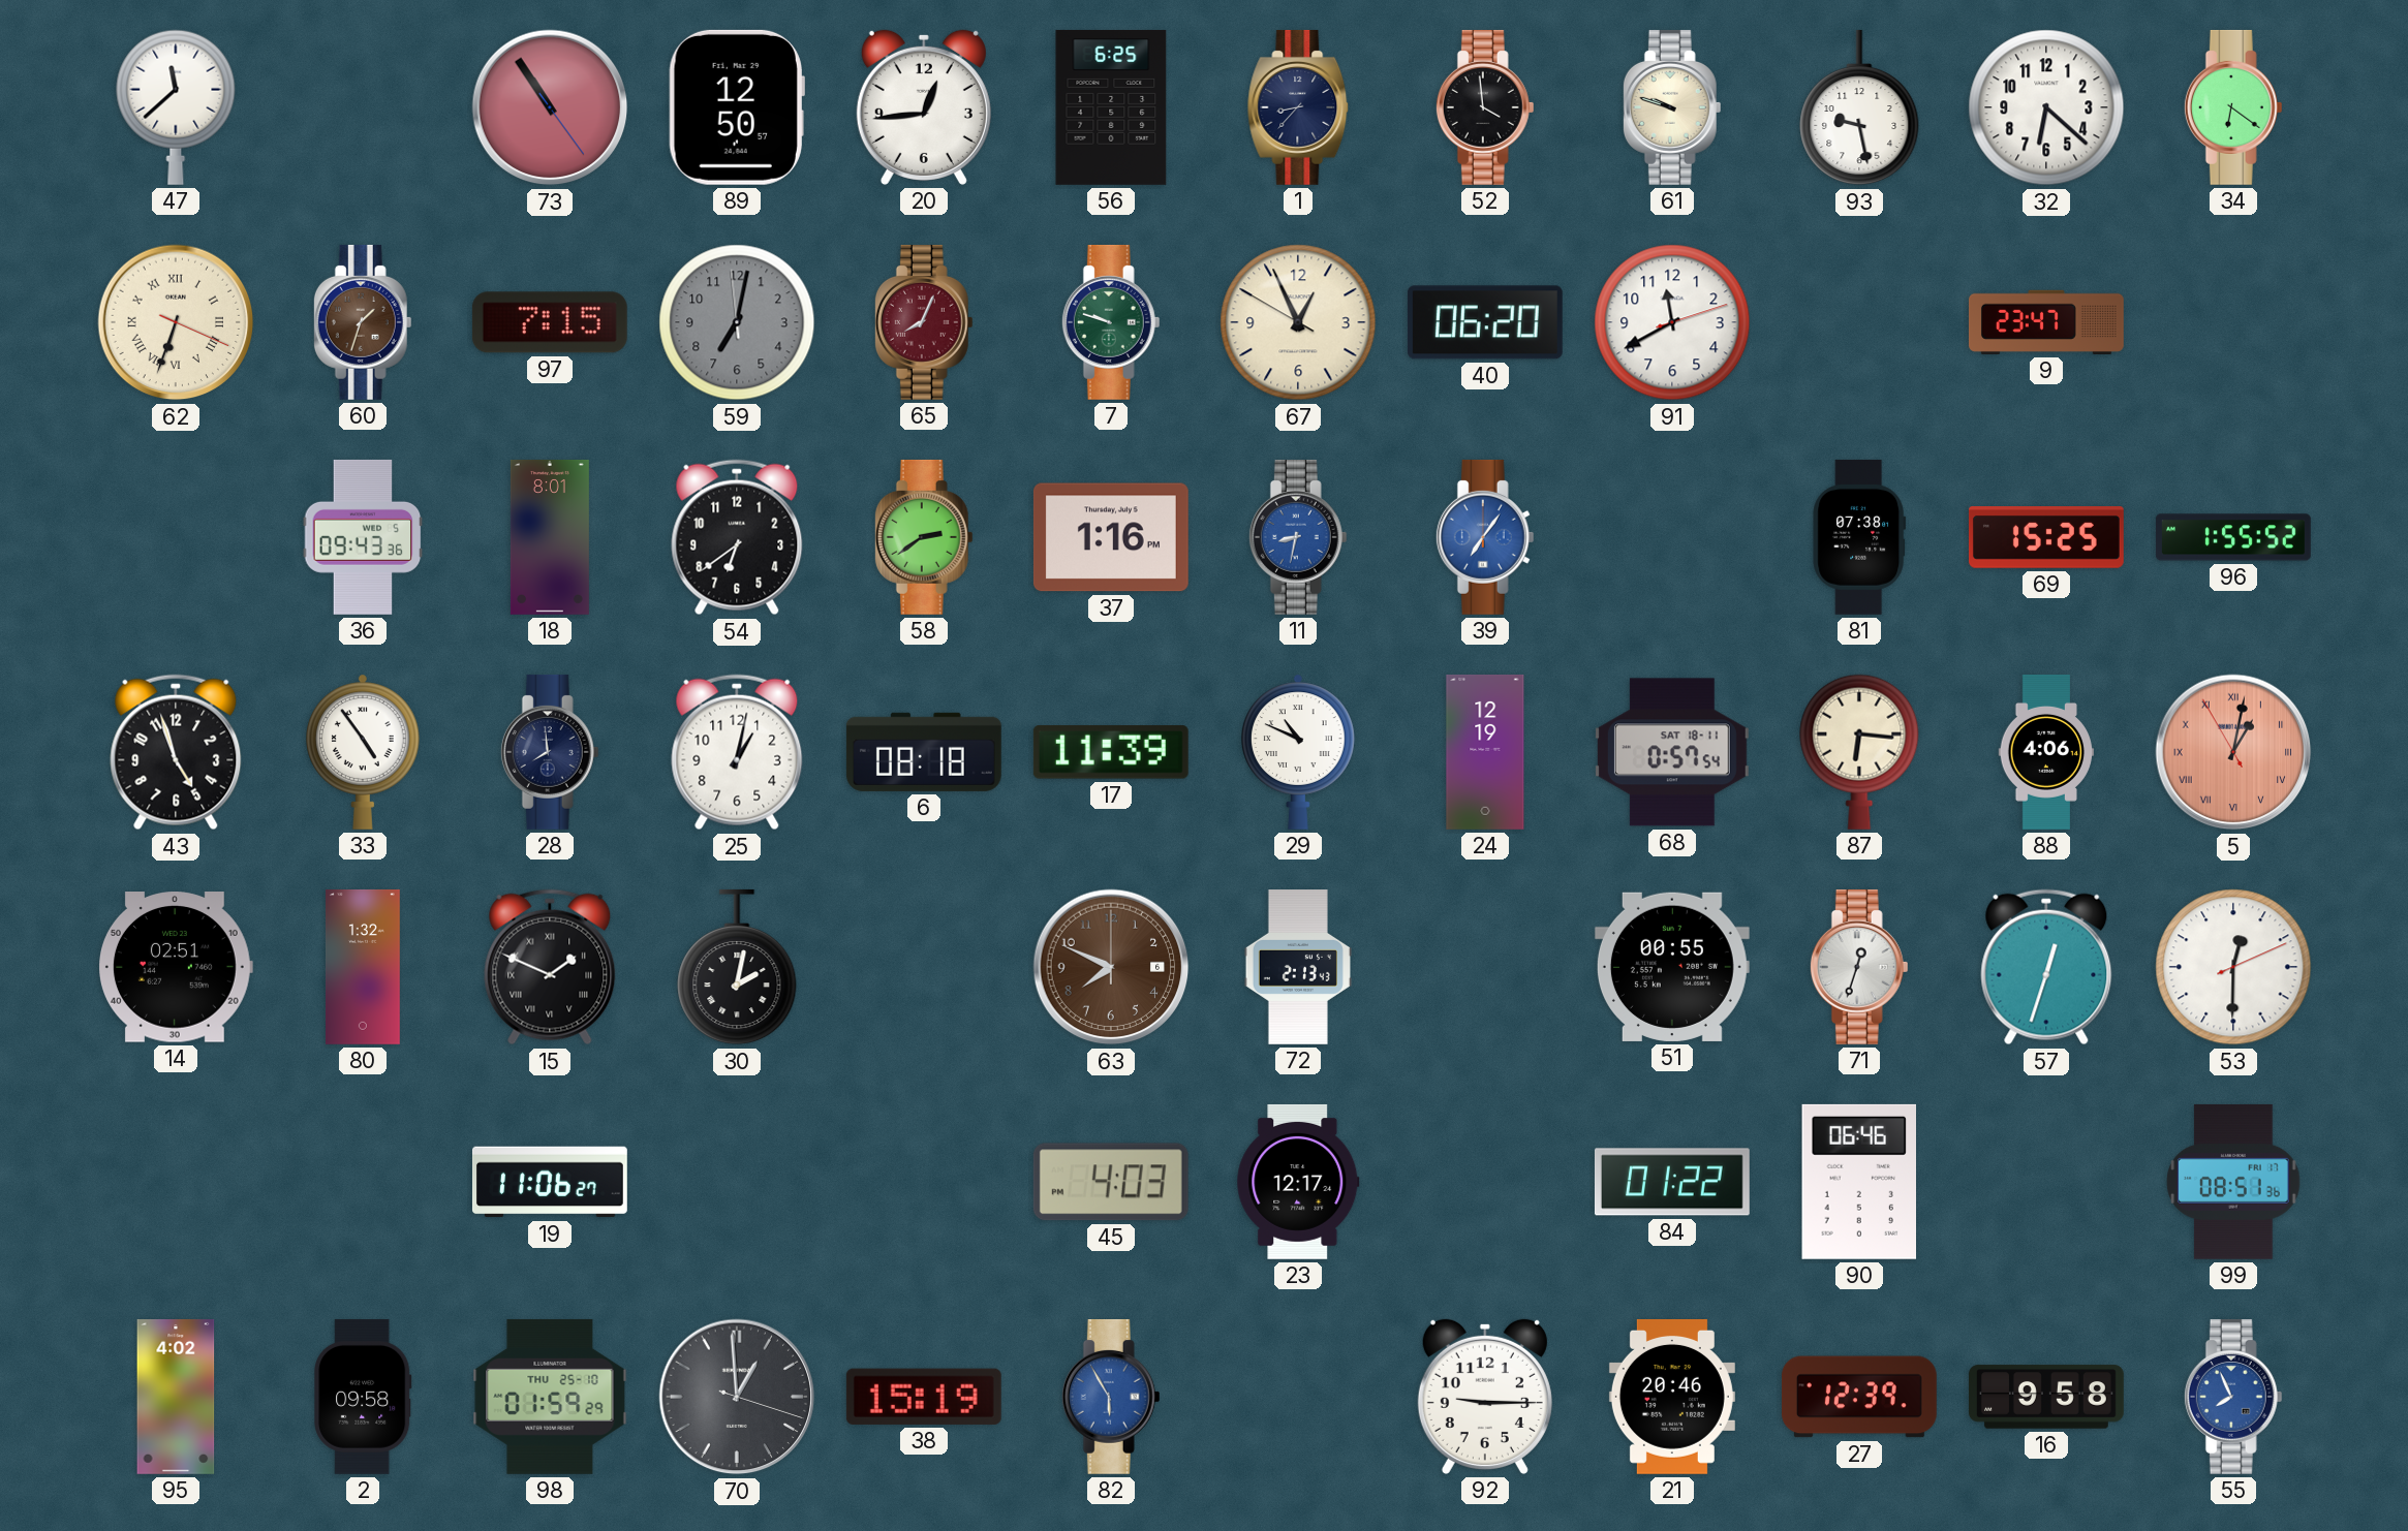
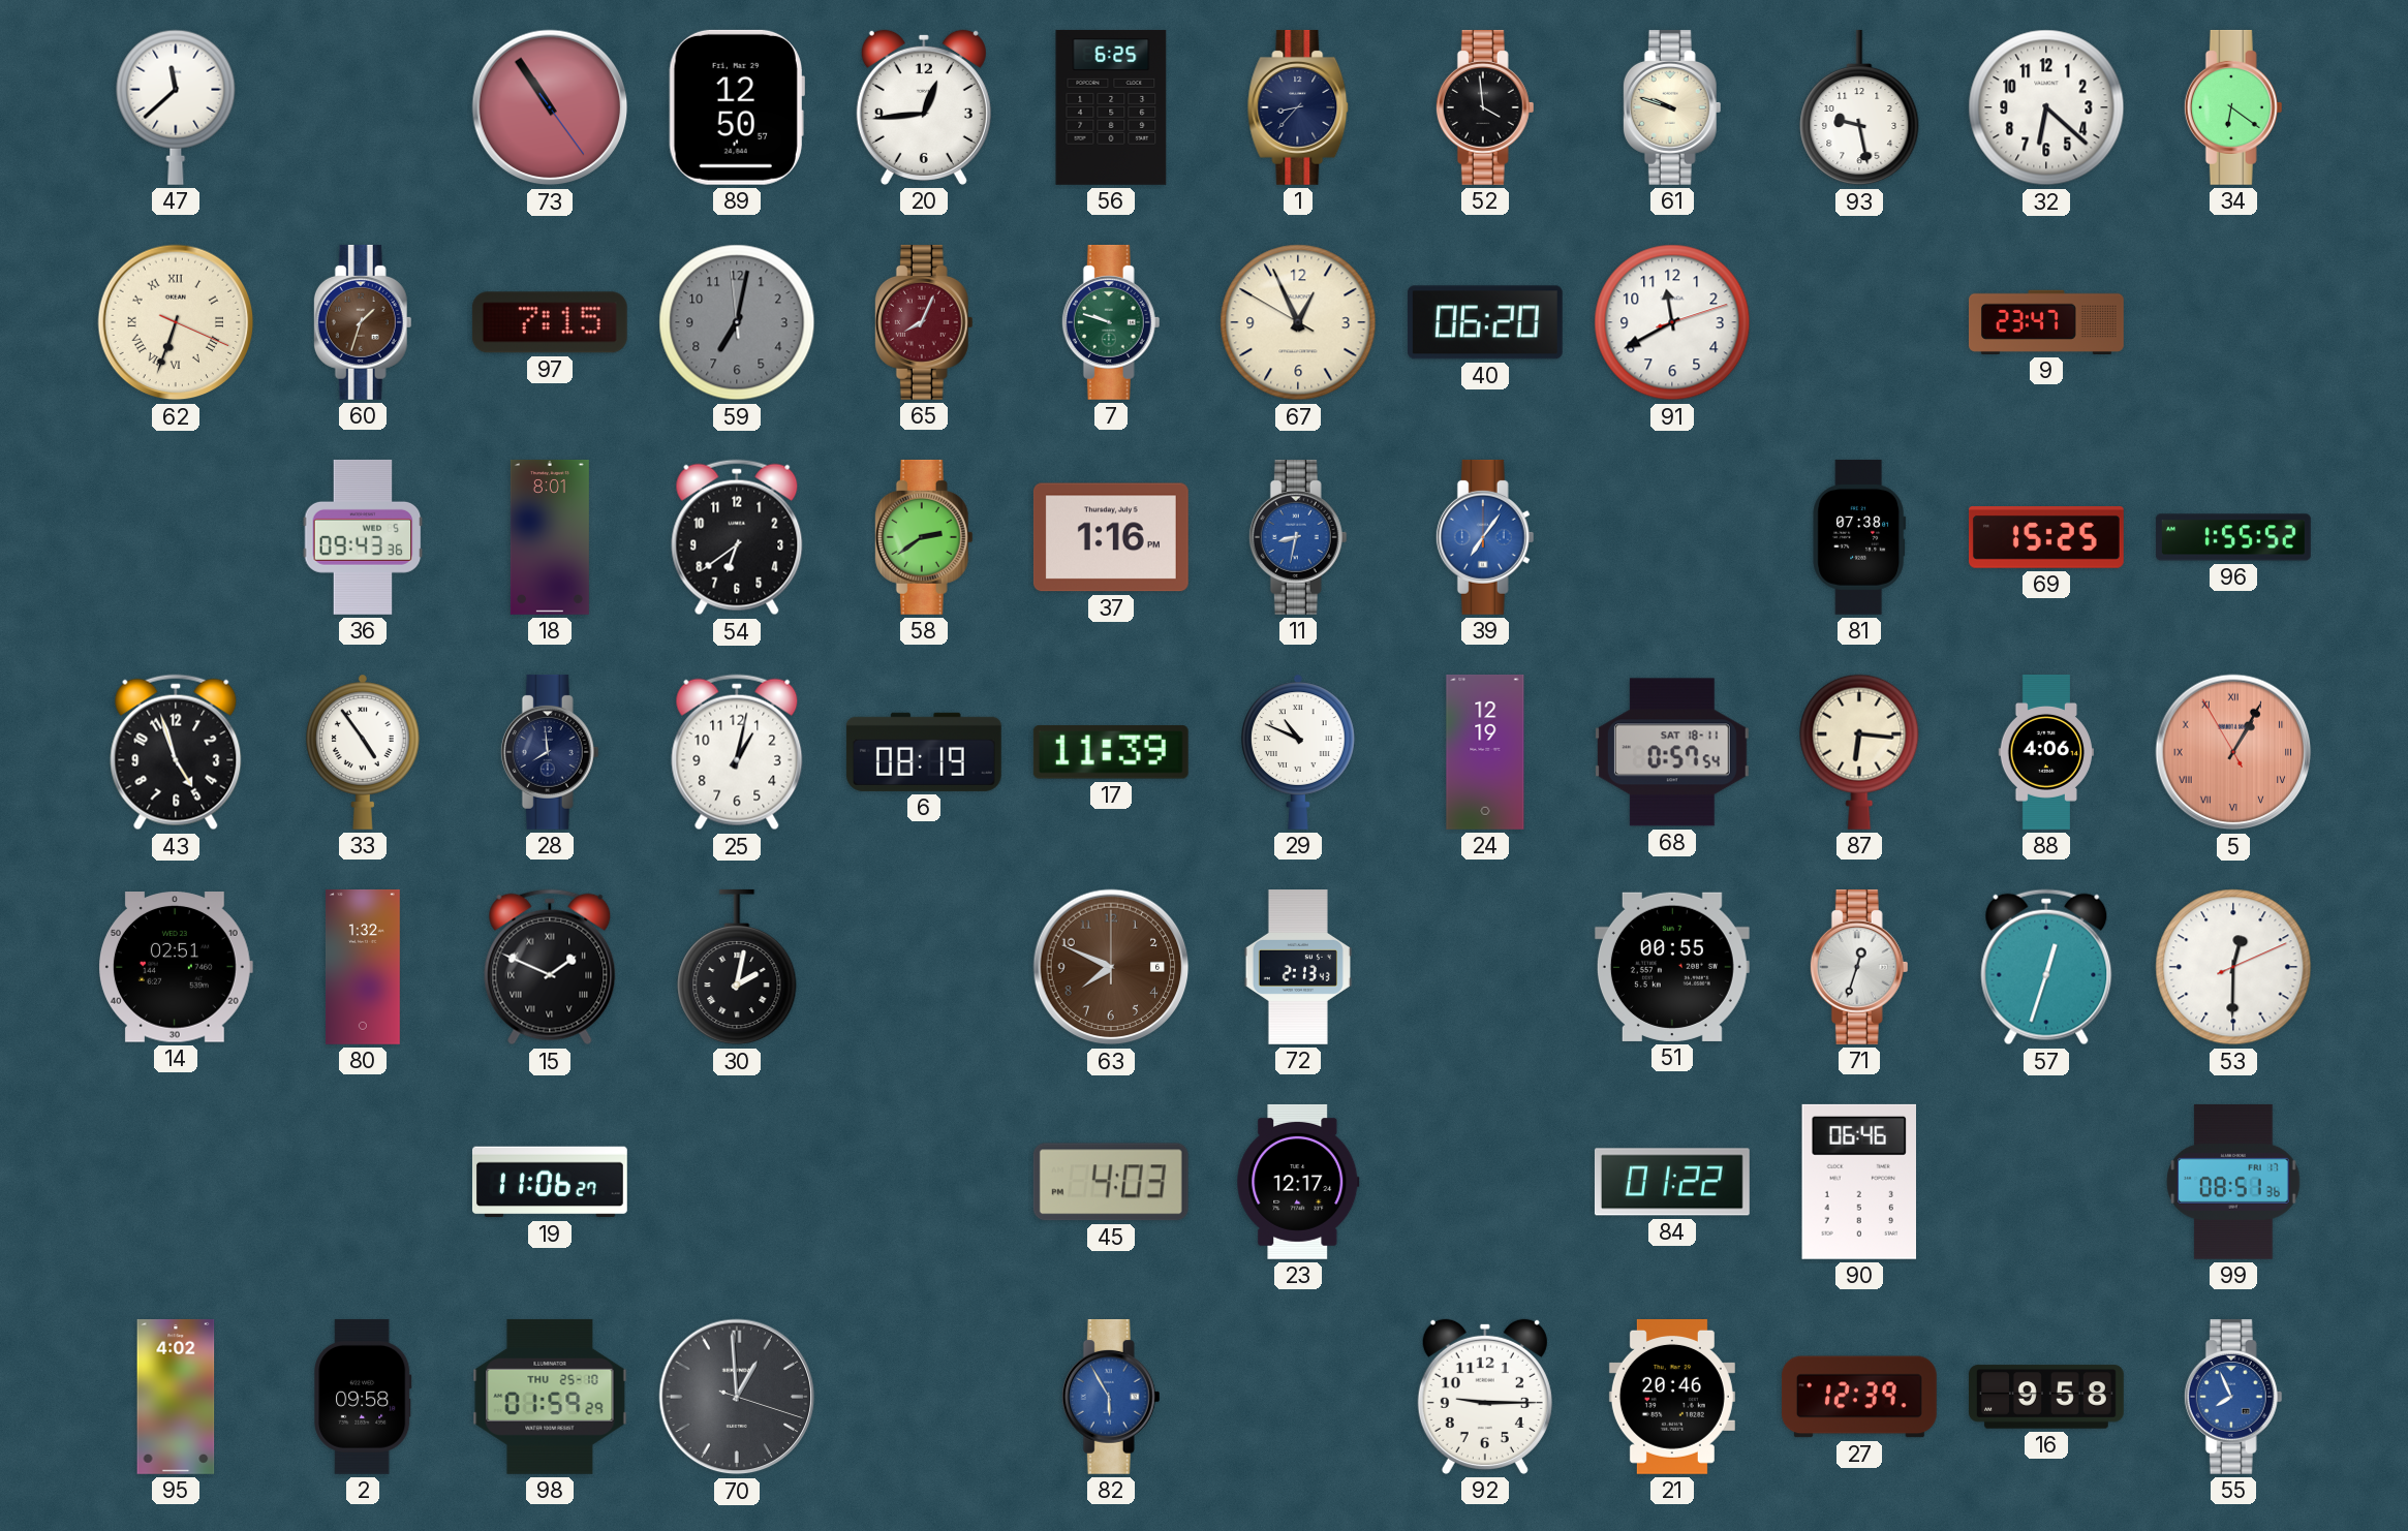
6: 08:18 -> 08:19
5: 1:01 -> 1:04
38: 15:19 -> none
